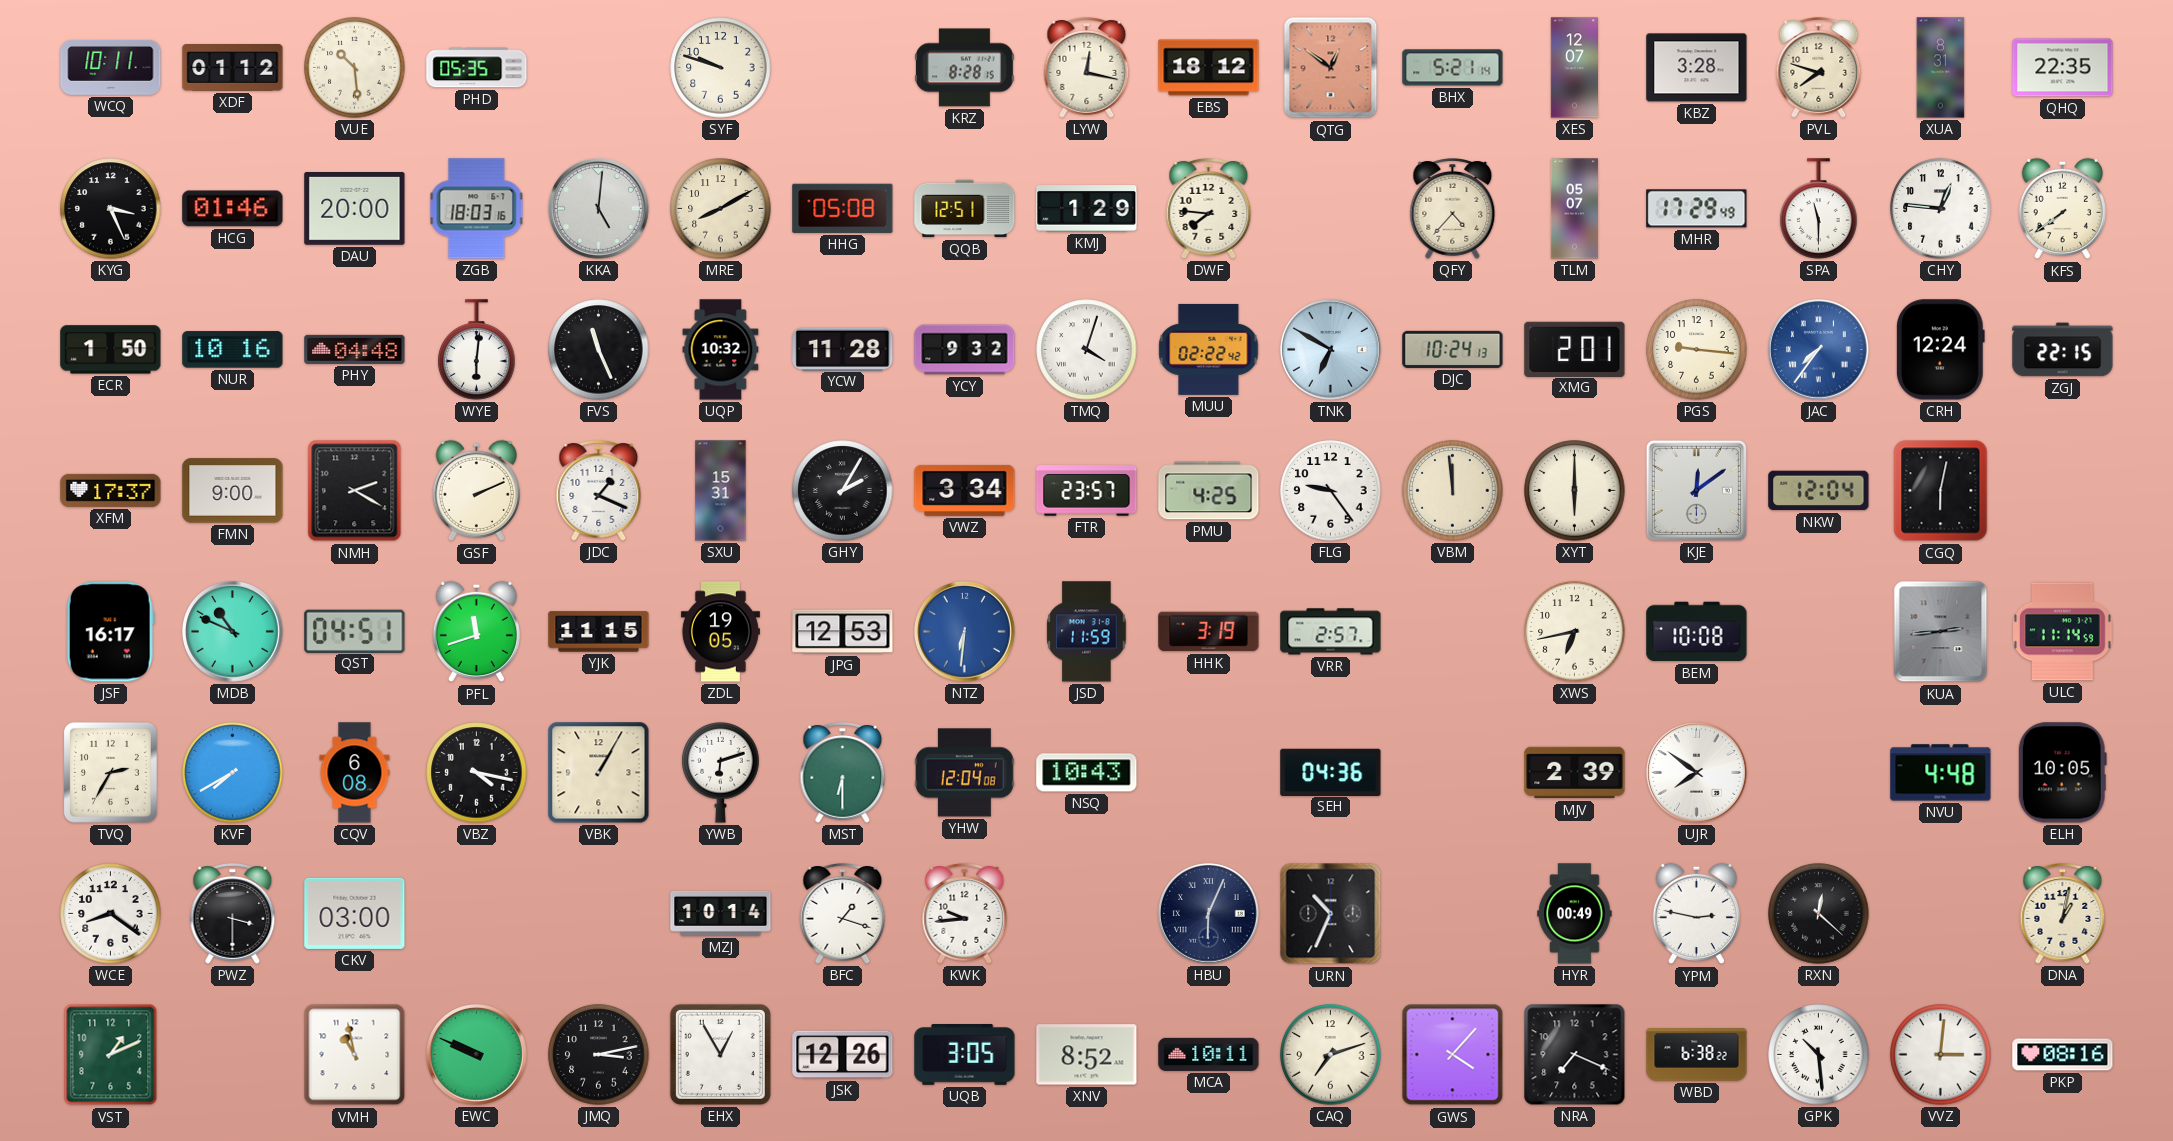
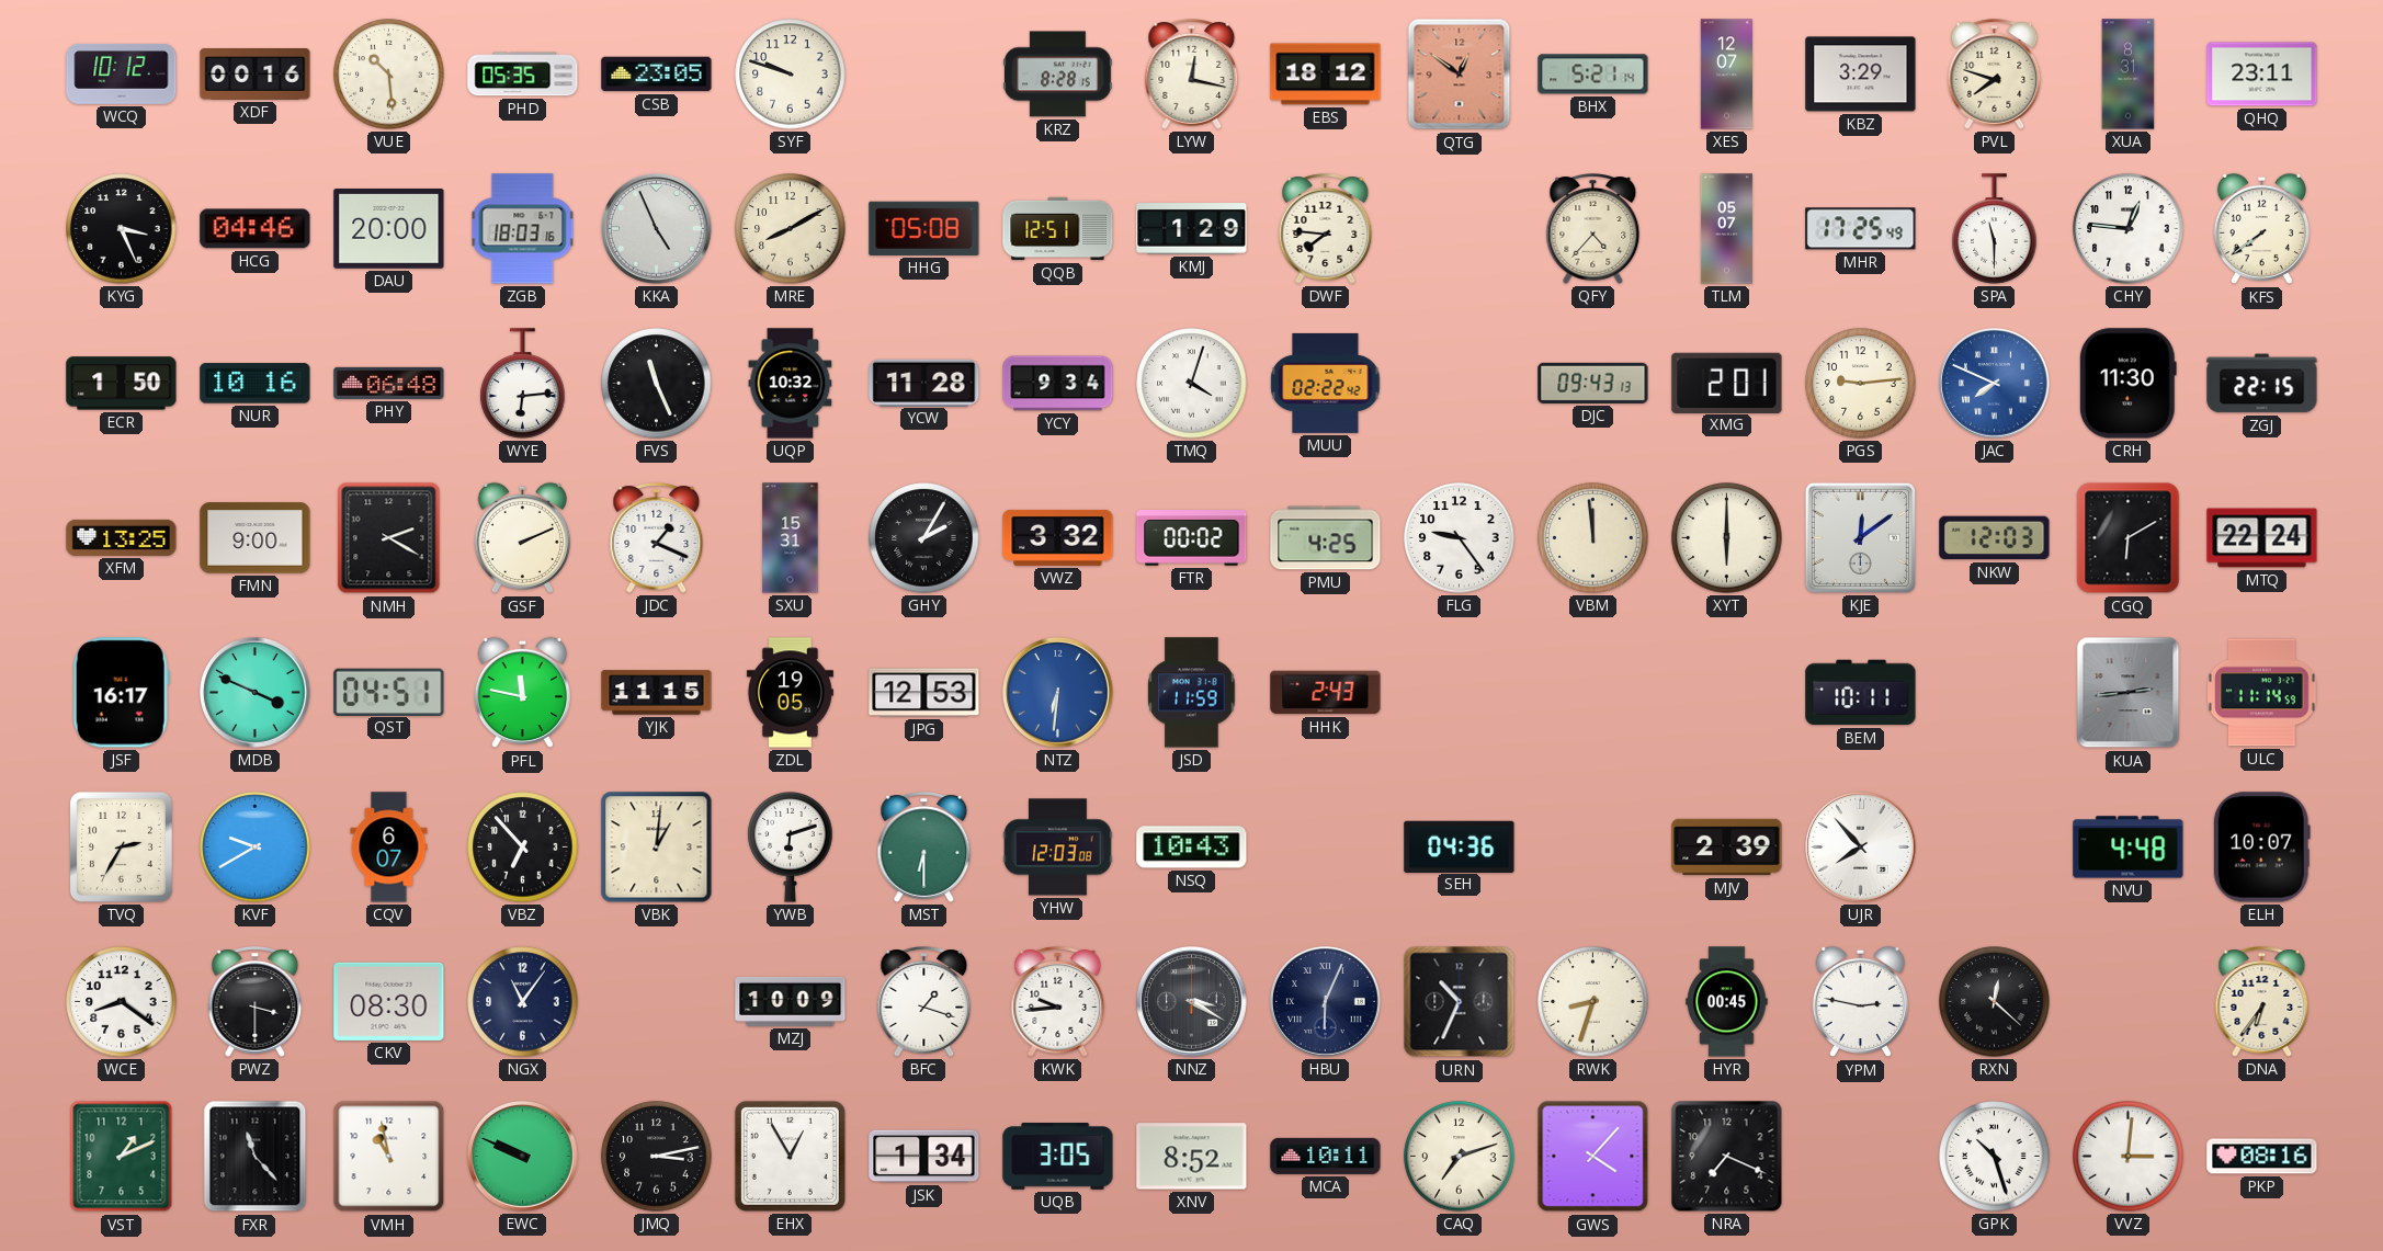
WCQ: 10:11 -> 10:12
XDF: 01:12 -> 00:16
CSB: none -> 23:05
KBZ: 3:28 -> 3:29
QHQ: 22:35 -> 23:11
HCG: 01:46 -> 04:46
KKA: 5:01 -> 4:56
MHR: 17:29 -> 17:25
PHY: 04:48 -> 06:48
WYE: 6:01 -> 6:14
YCY: 9:32 -> 9:34
TNK: 6:50 -> none
DJC: 10:24 -> 09:43
PGS: 9:16 -> 9:14
JAC: 7:36 -> 7:49
CRH: 12:24 -> 11:30
XFM: 17:37 -> 13:25
VWZ: 3:34 -> 3:32
FTR: 23:57 -> 00:02
NKW: 12:04 -> 12:03
CGQ: 6:02 -> 6:10
MTQ: none -> 22:24
MDB: 10:49 -> 3:49
PFL: 11:42 -> 11:47
HHK: 3:19 -> 2:43
VRR: 2:57 -> none
XWS: 6:43 -> none
BEM: 10:08 -> 10:11
KVF: 7:40 -> 9:40
CQV: 6:08 -> 6:07
VBZ: 4:17 -> 6:53
VBK: 1:05 -> 1:01
YHW: 12:04 -> 12:03
UJR: 7:51 -> 7:53
ELH: 10:05 -> 10:07
CKV: 03:00 -> 08:30
NGX: none -> 11:06
MZJ: 10:14 -> 10:09
NNZ: none -> 3:20
RWK: none -> 8:33
HYR: 00:49 -> 00:45
DNA: 1:02 -> 6:36
FXR: none -> 11:23
JSK: 12:26 -> 1:34
WBD: 6:38 -> none
GPK: 10:29 -> 10:27
